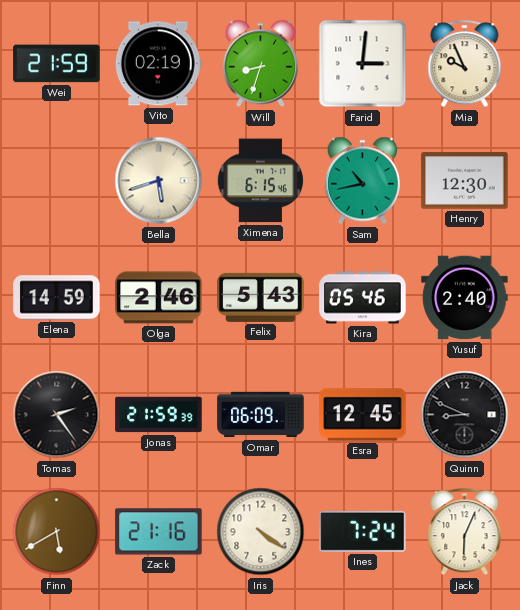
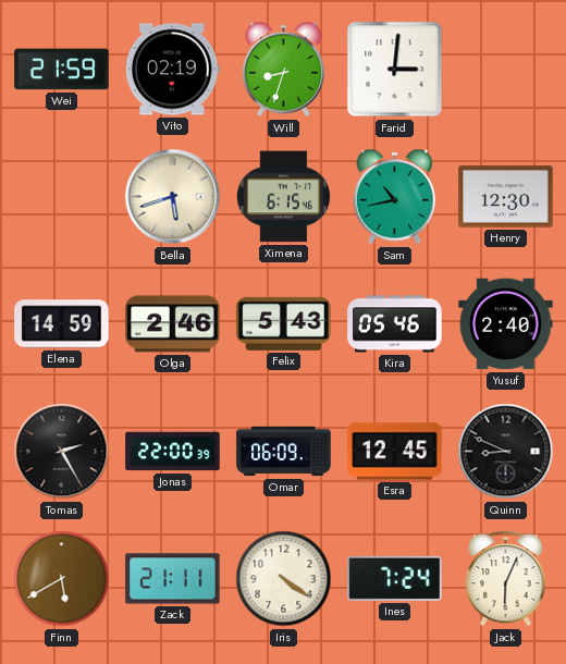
Mia: 9:56 -> none
Tomas: 2:24 -> 2:25
Jonas: 21:59 -> 22:00
Zack: 21:16 -> 21:11
